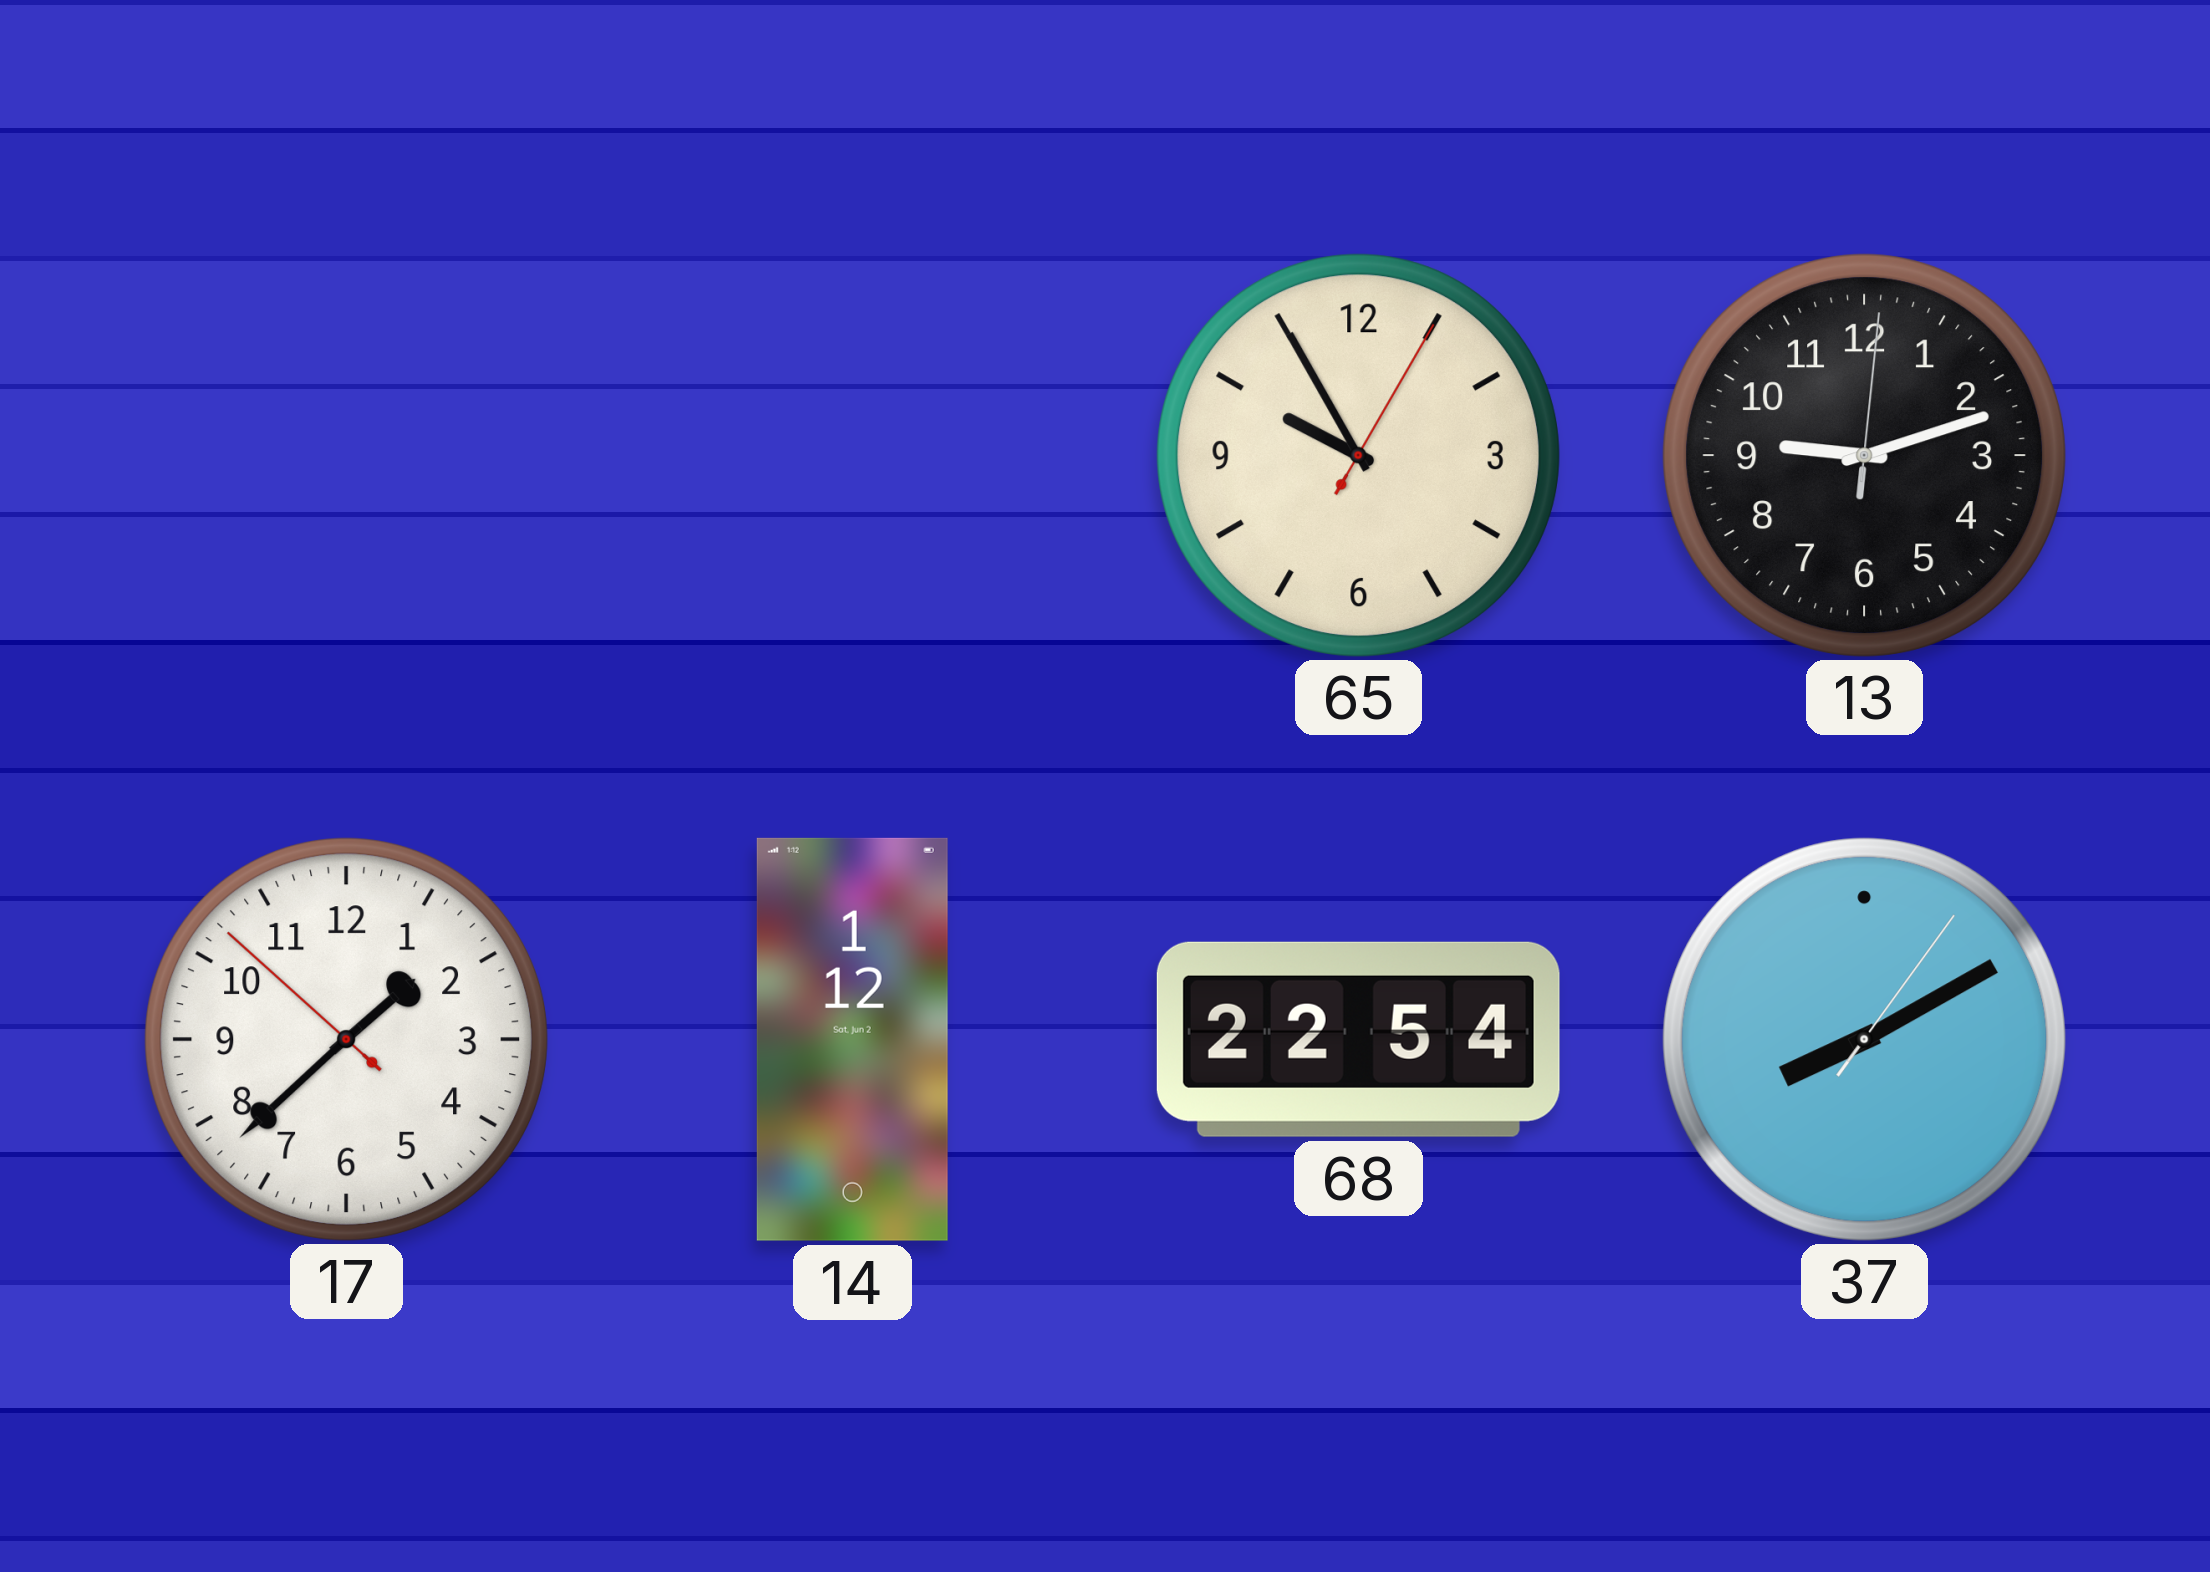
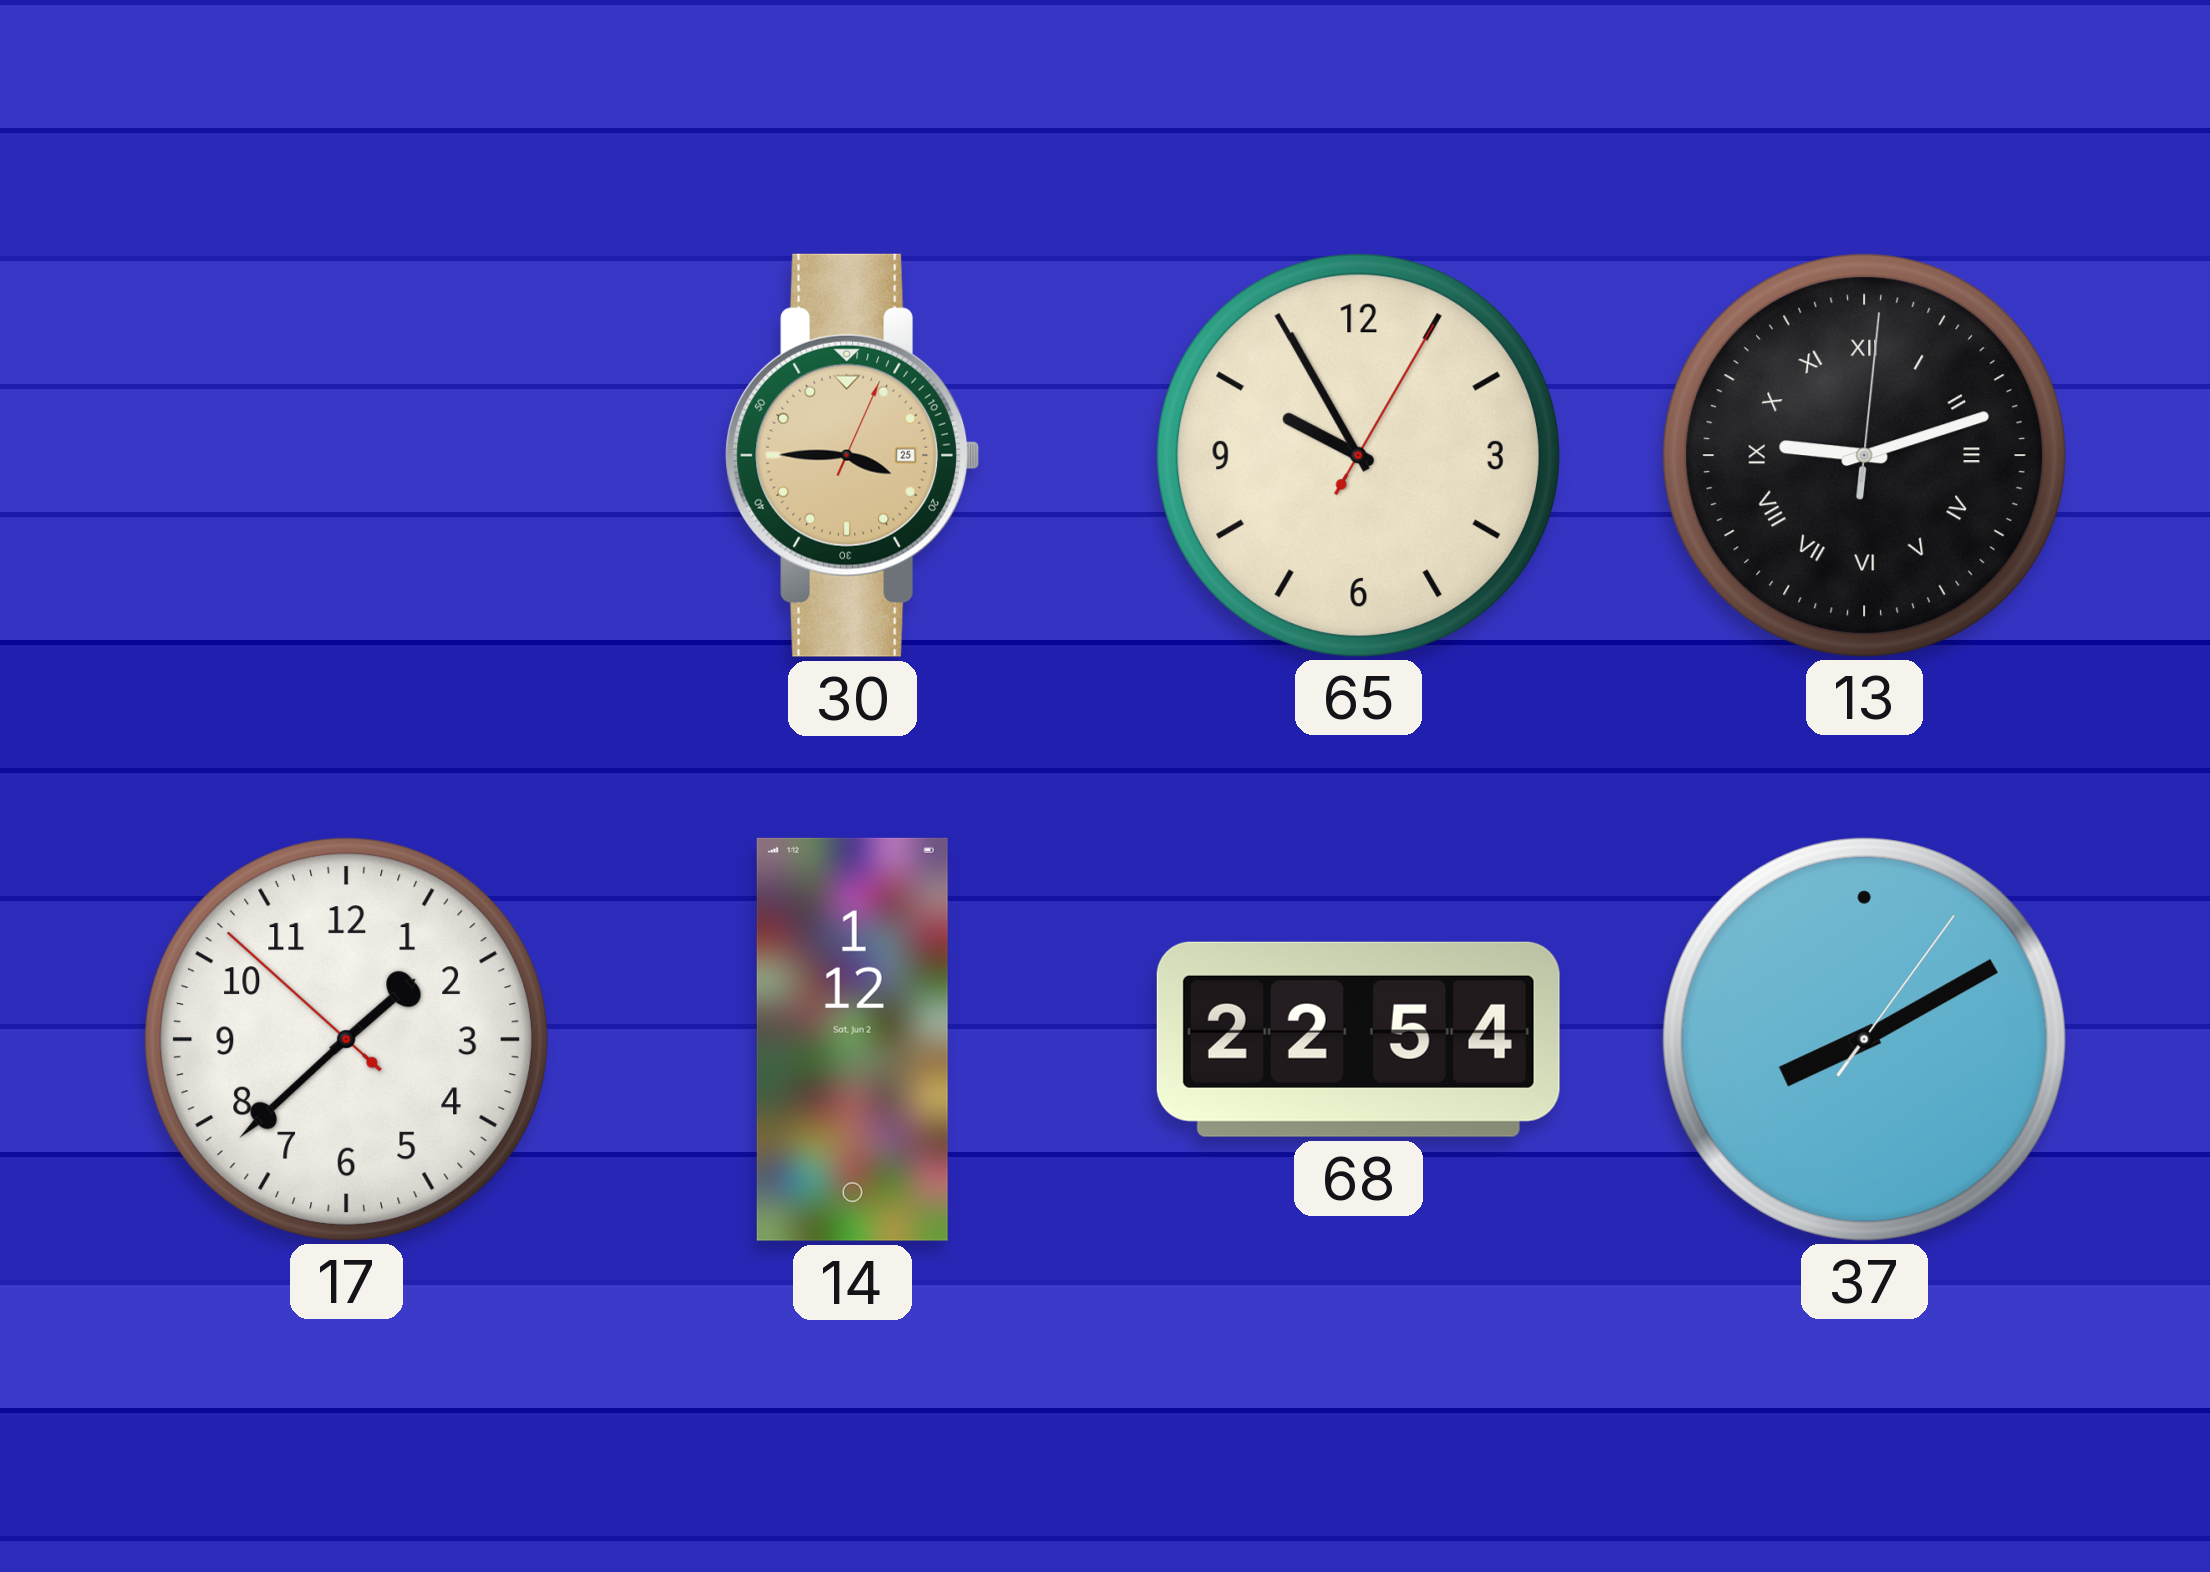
30: none -> 3:45
13 numerals: Arabic -> Roman
